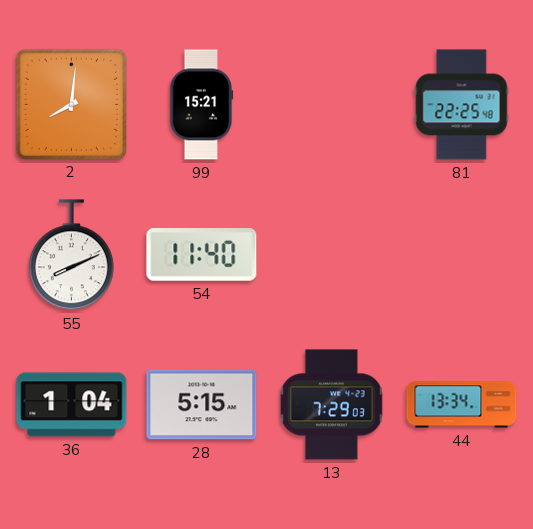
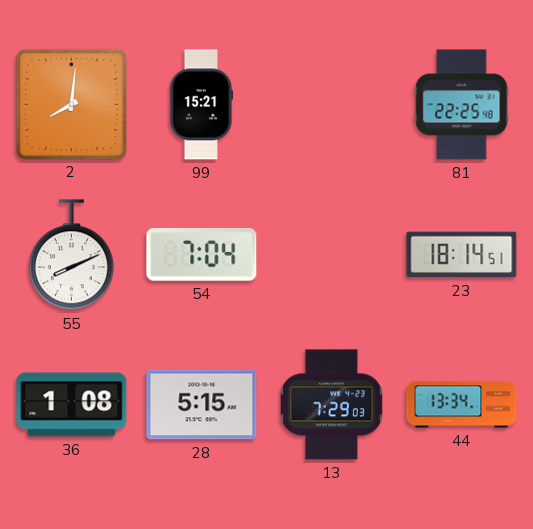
54: 11:40 -> 7:04
23: none -> 18:14
36: 1:04 -> 1:08
